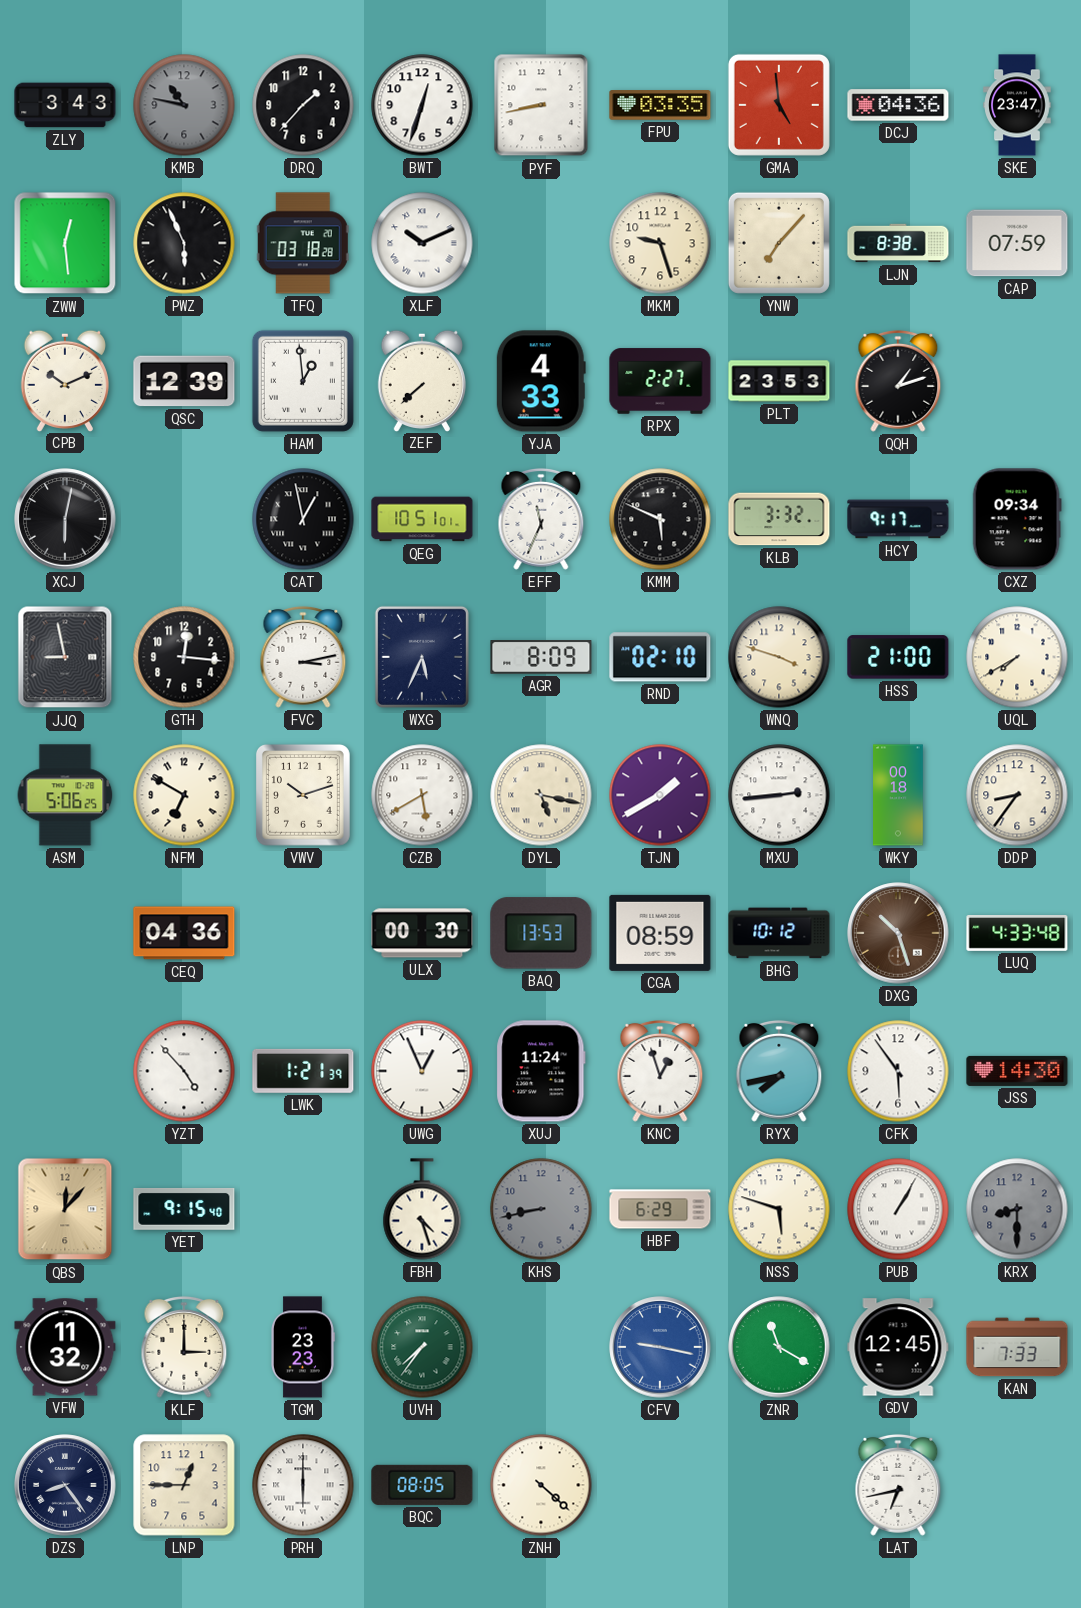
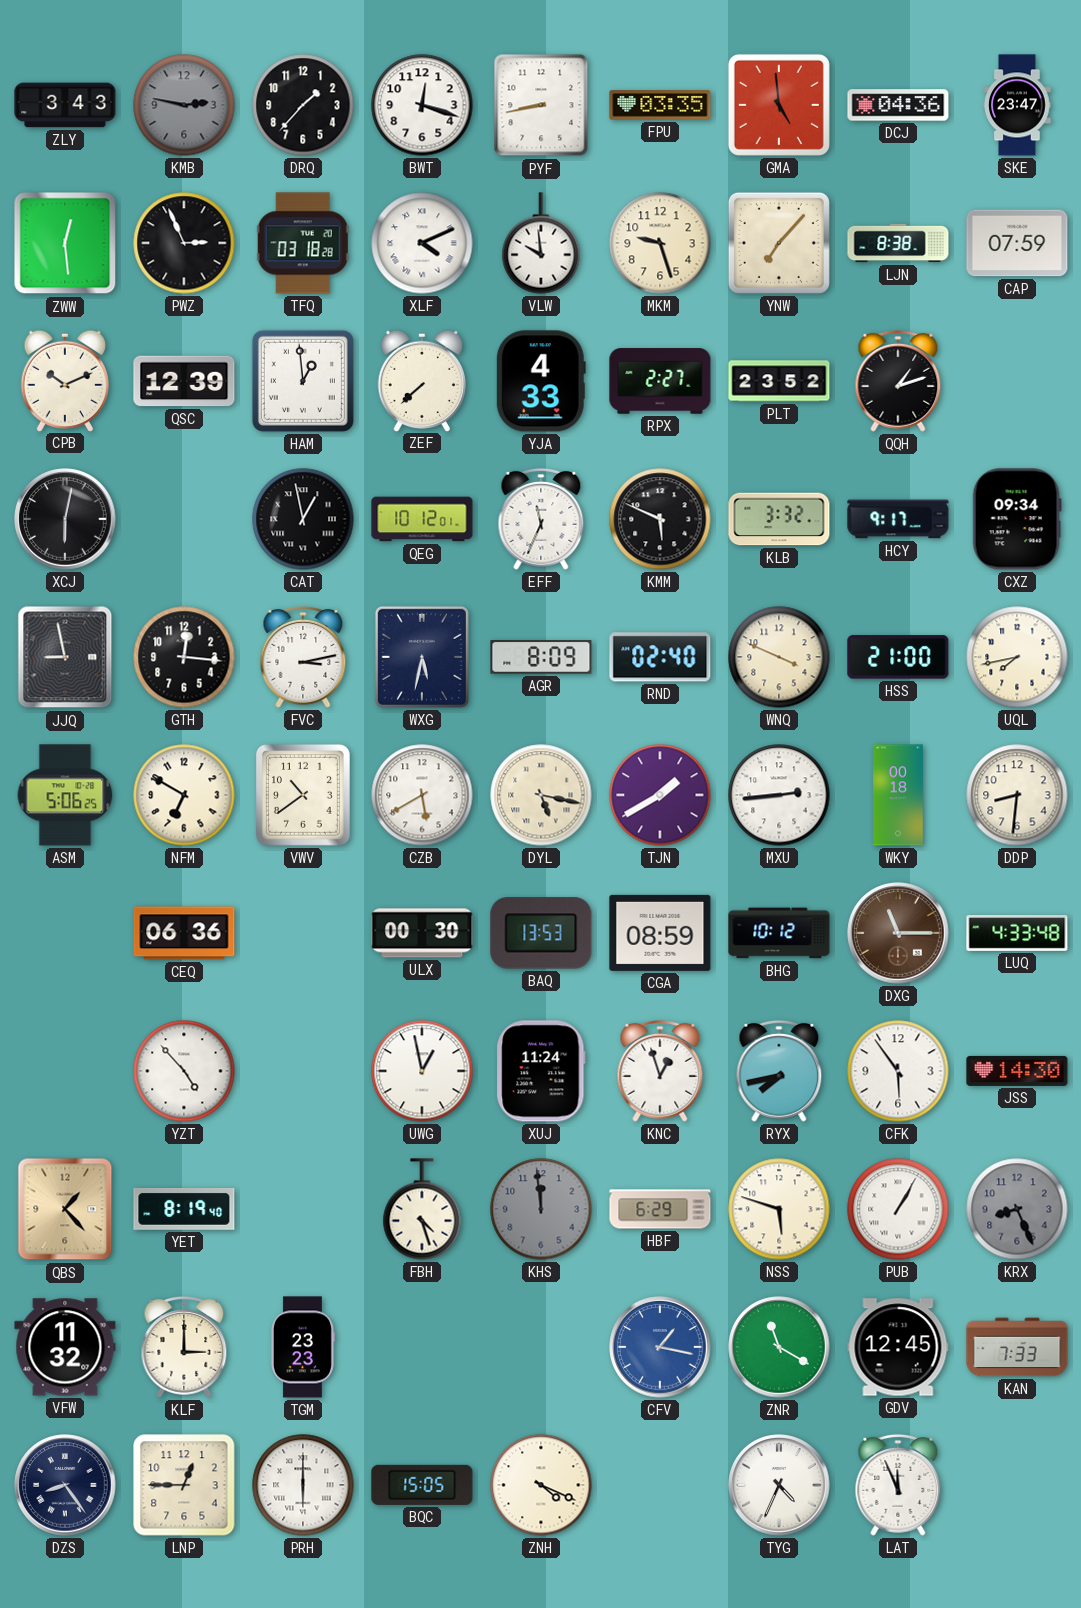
KMB: 10:47 -> 2:47
BWT: 12:33 -> 12:18
PWZ: 5:56 -> 2:56
XLF: 10:11 -> 4:11
VLW: none -> 9:59
PLT: 23:53 -> 23:52
QEG: 10:51 -> 10:12
WXG: 5:34 -> 5:32
RND: 02:10 -> 02:40
WNQ: 3:48 -> 3:49
UQL: 7:40 -> 7:43
VWV: 10:12 -> 10:39
DDP: 8:36 -> 8:31
CEQ: 04:36 -> 06:36
DXG: 10:27 -> 11:15
LWK: 1:21 -> none
UWG: 12:56 -> 12:58
QBS: 12:07 -> 1:23
YET: 9:15 -> 8:19
KHS: 8:43 -> 11:59
KRX: 8:30 -> 8:26
UVH: 7:36 -> none
CFV: 9:17 -> 1:17
BQC: 08:05 -> 15:05
ZNH: 4:22 -> 4:19
TYG: none -> 4:34
LAT: 6:43 -> 11:56
